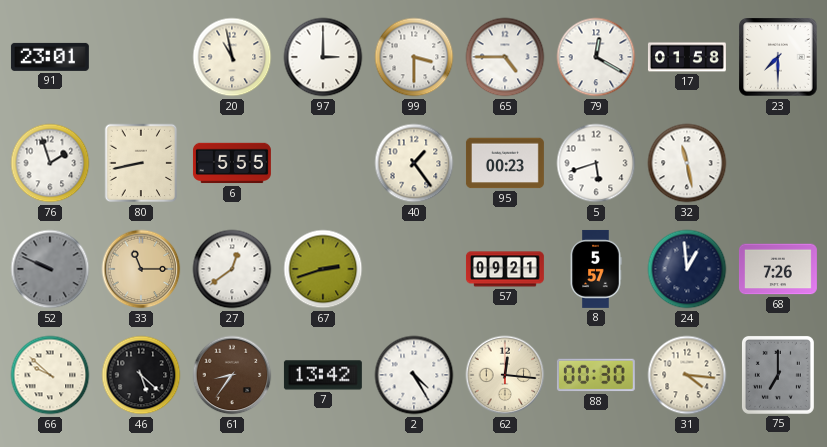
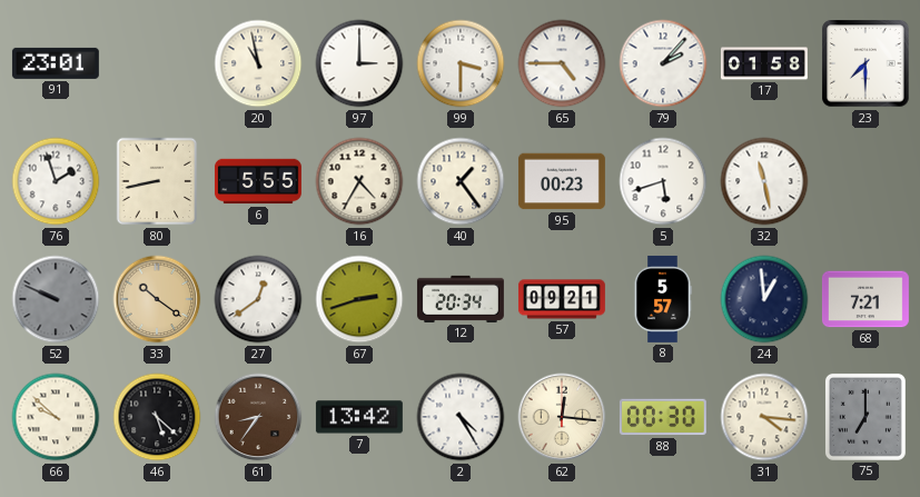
79: 12:20 -> 2:07
16: none -> 4:35
33: 11:15 -> 10:21
12: none -> 20:34
68: 7:26 -> 7:21
